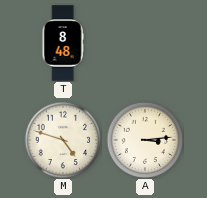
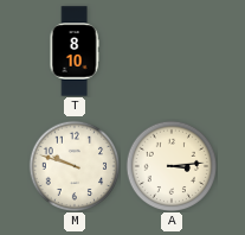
T: 8:48 -> 8:10
M: 4:48 -> 9:48
